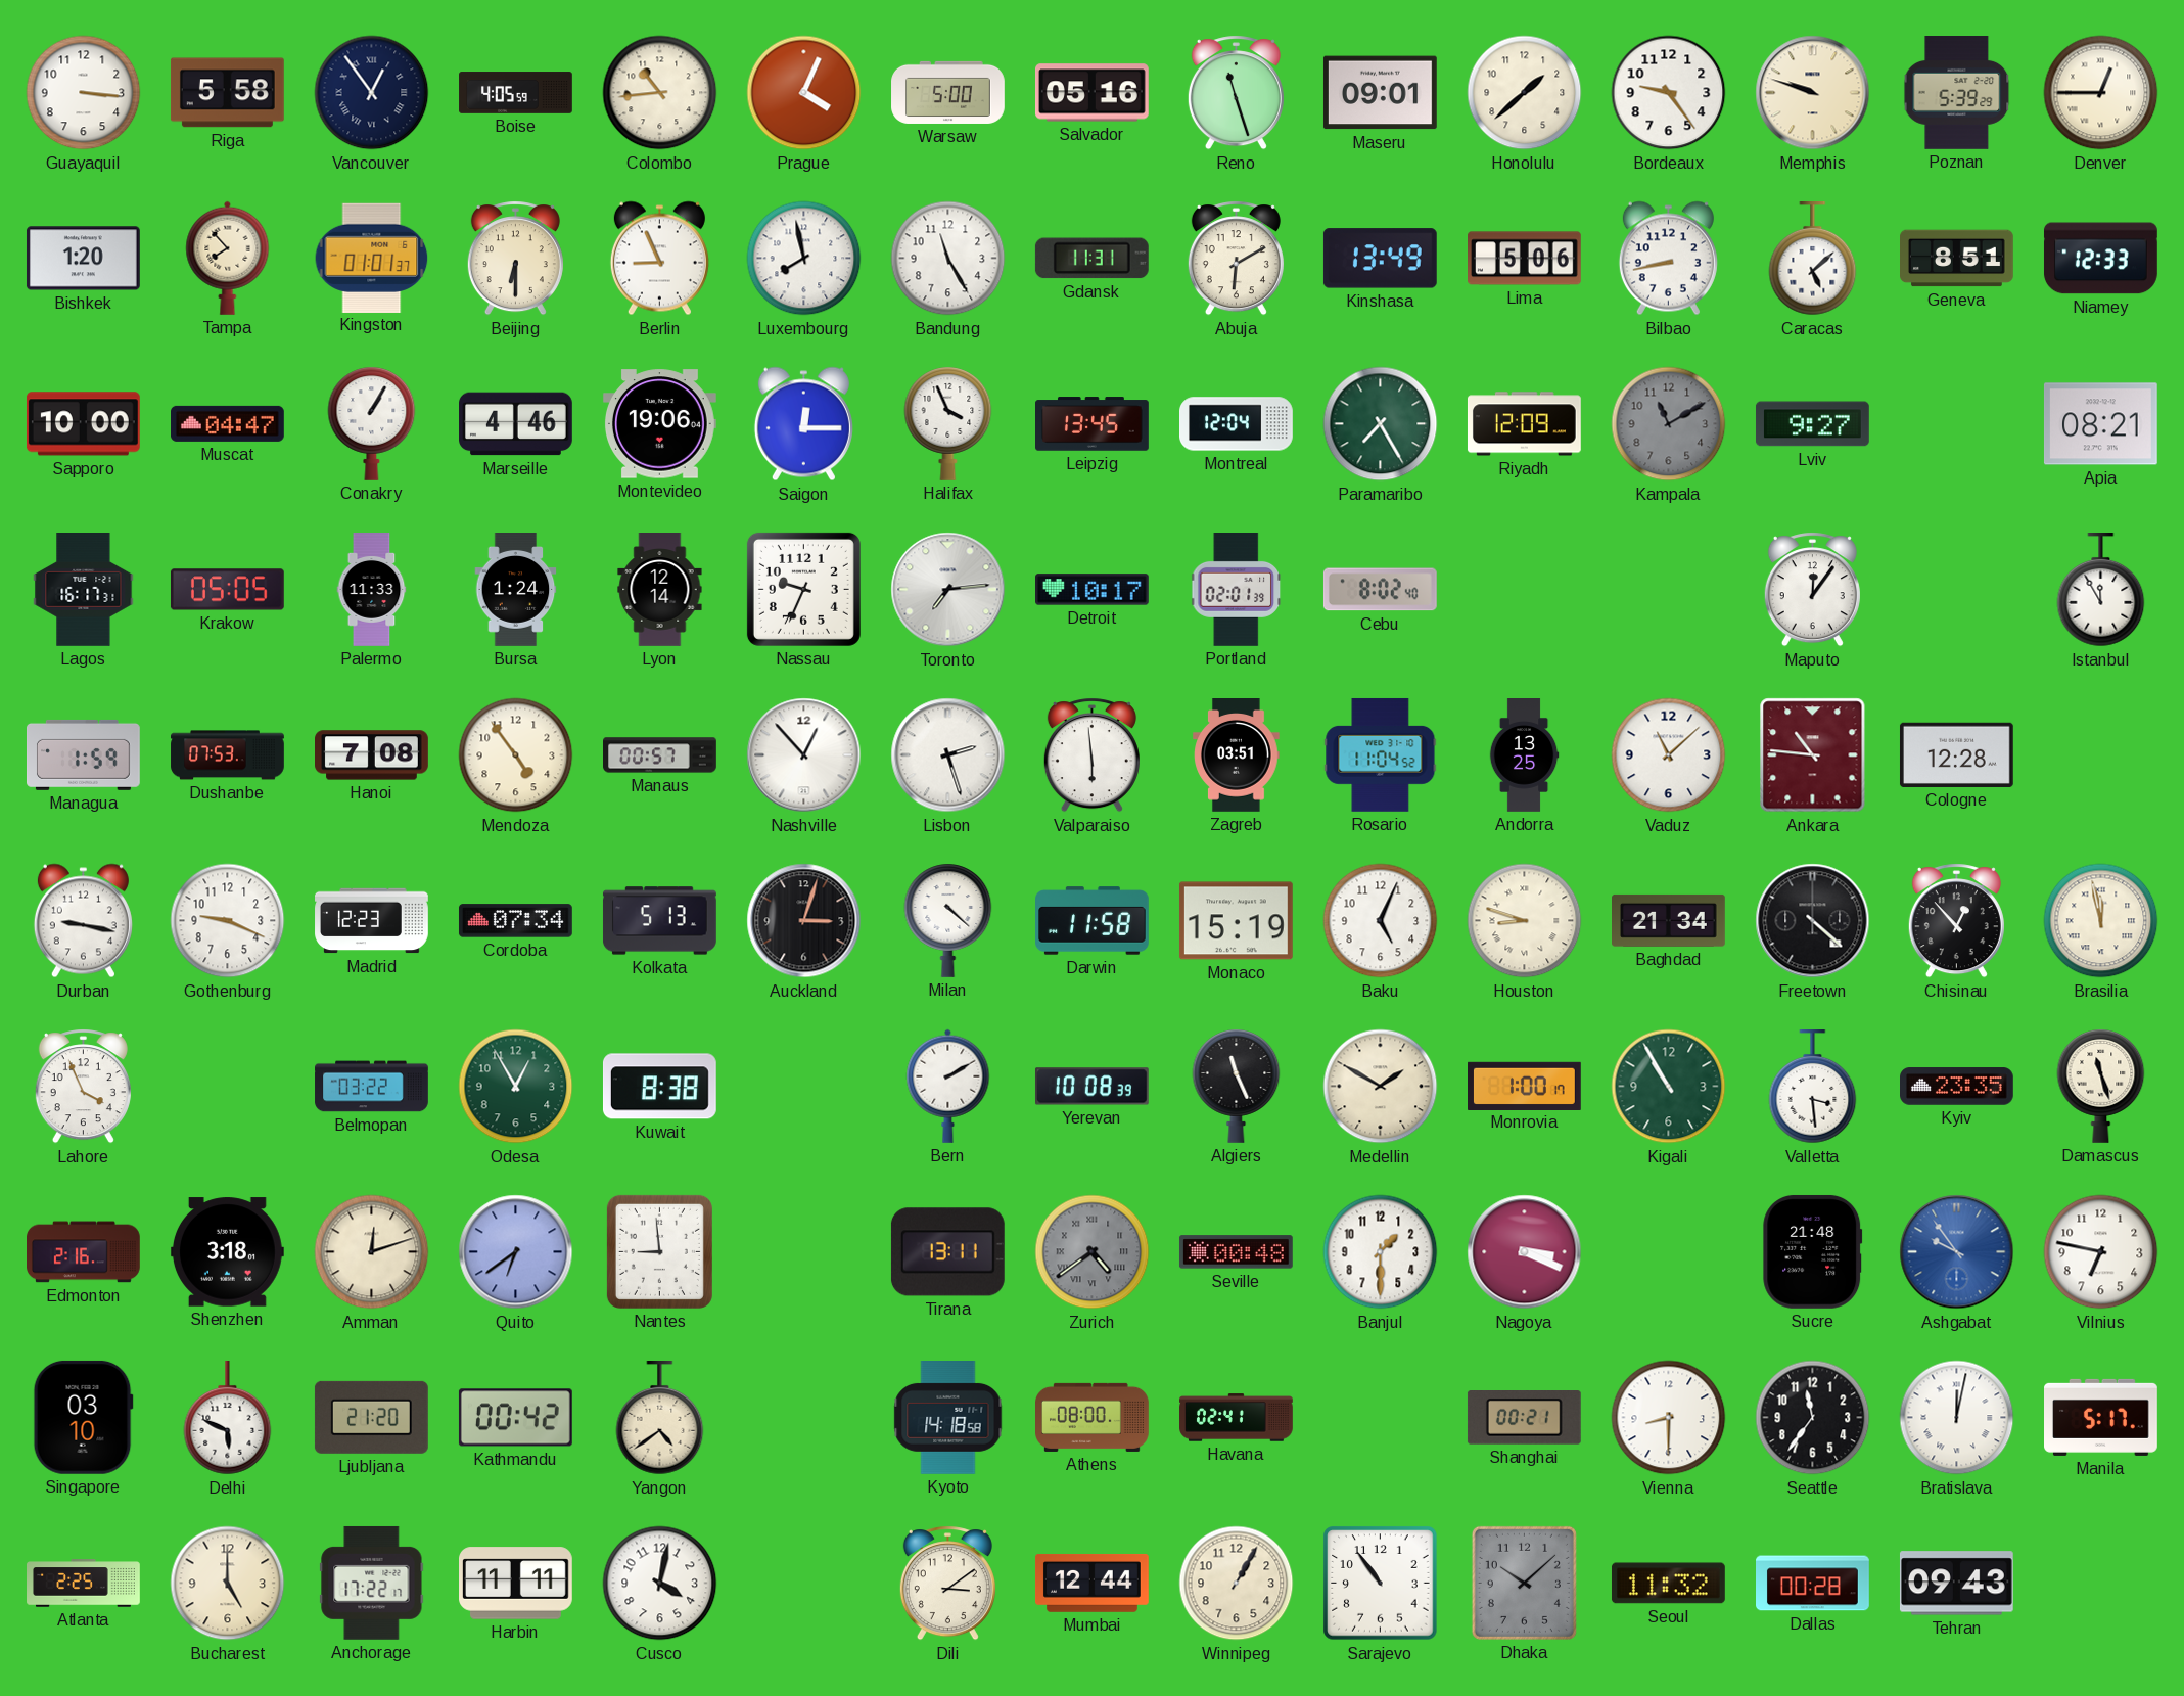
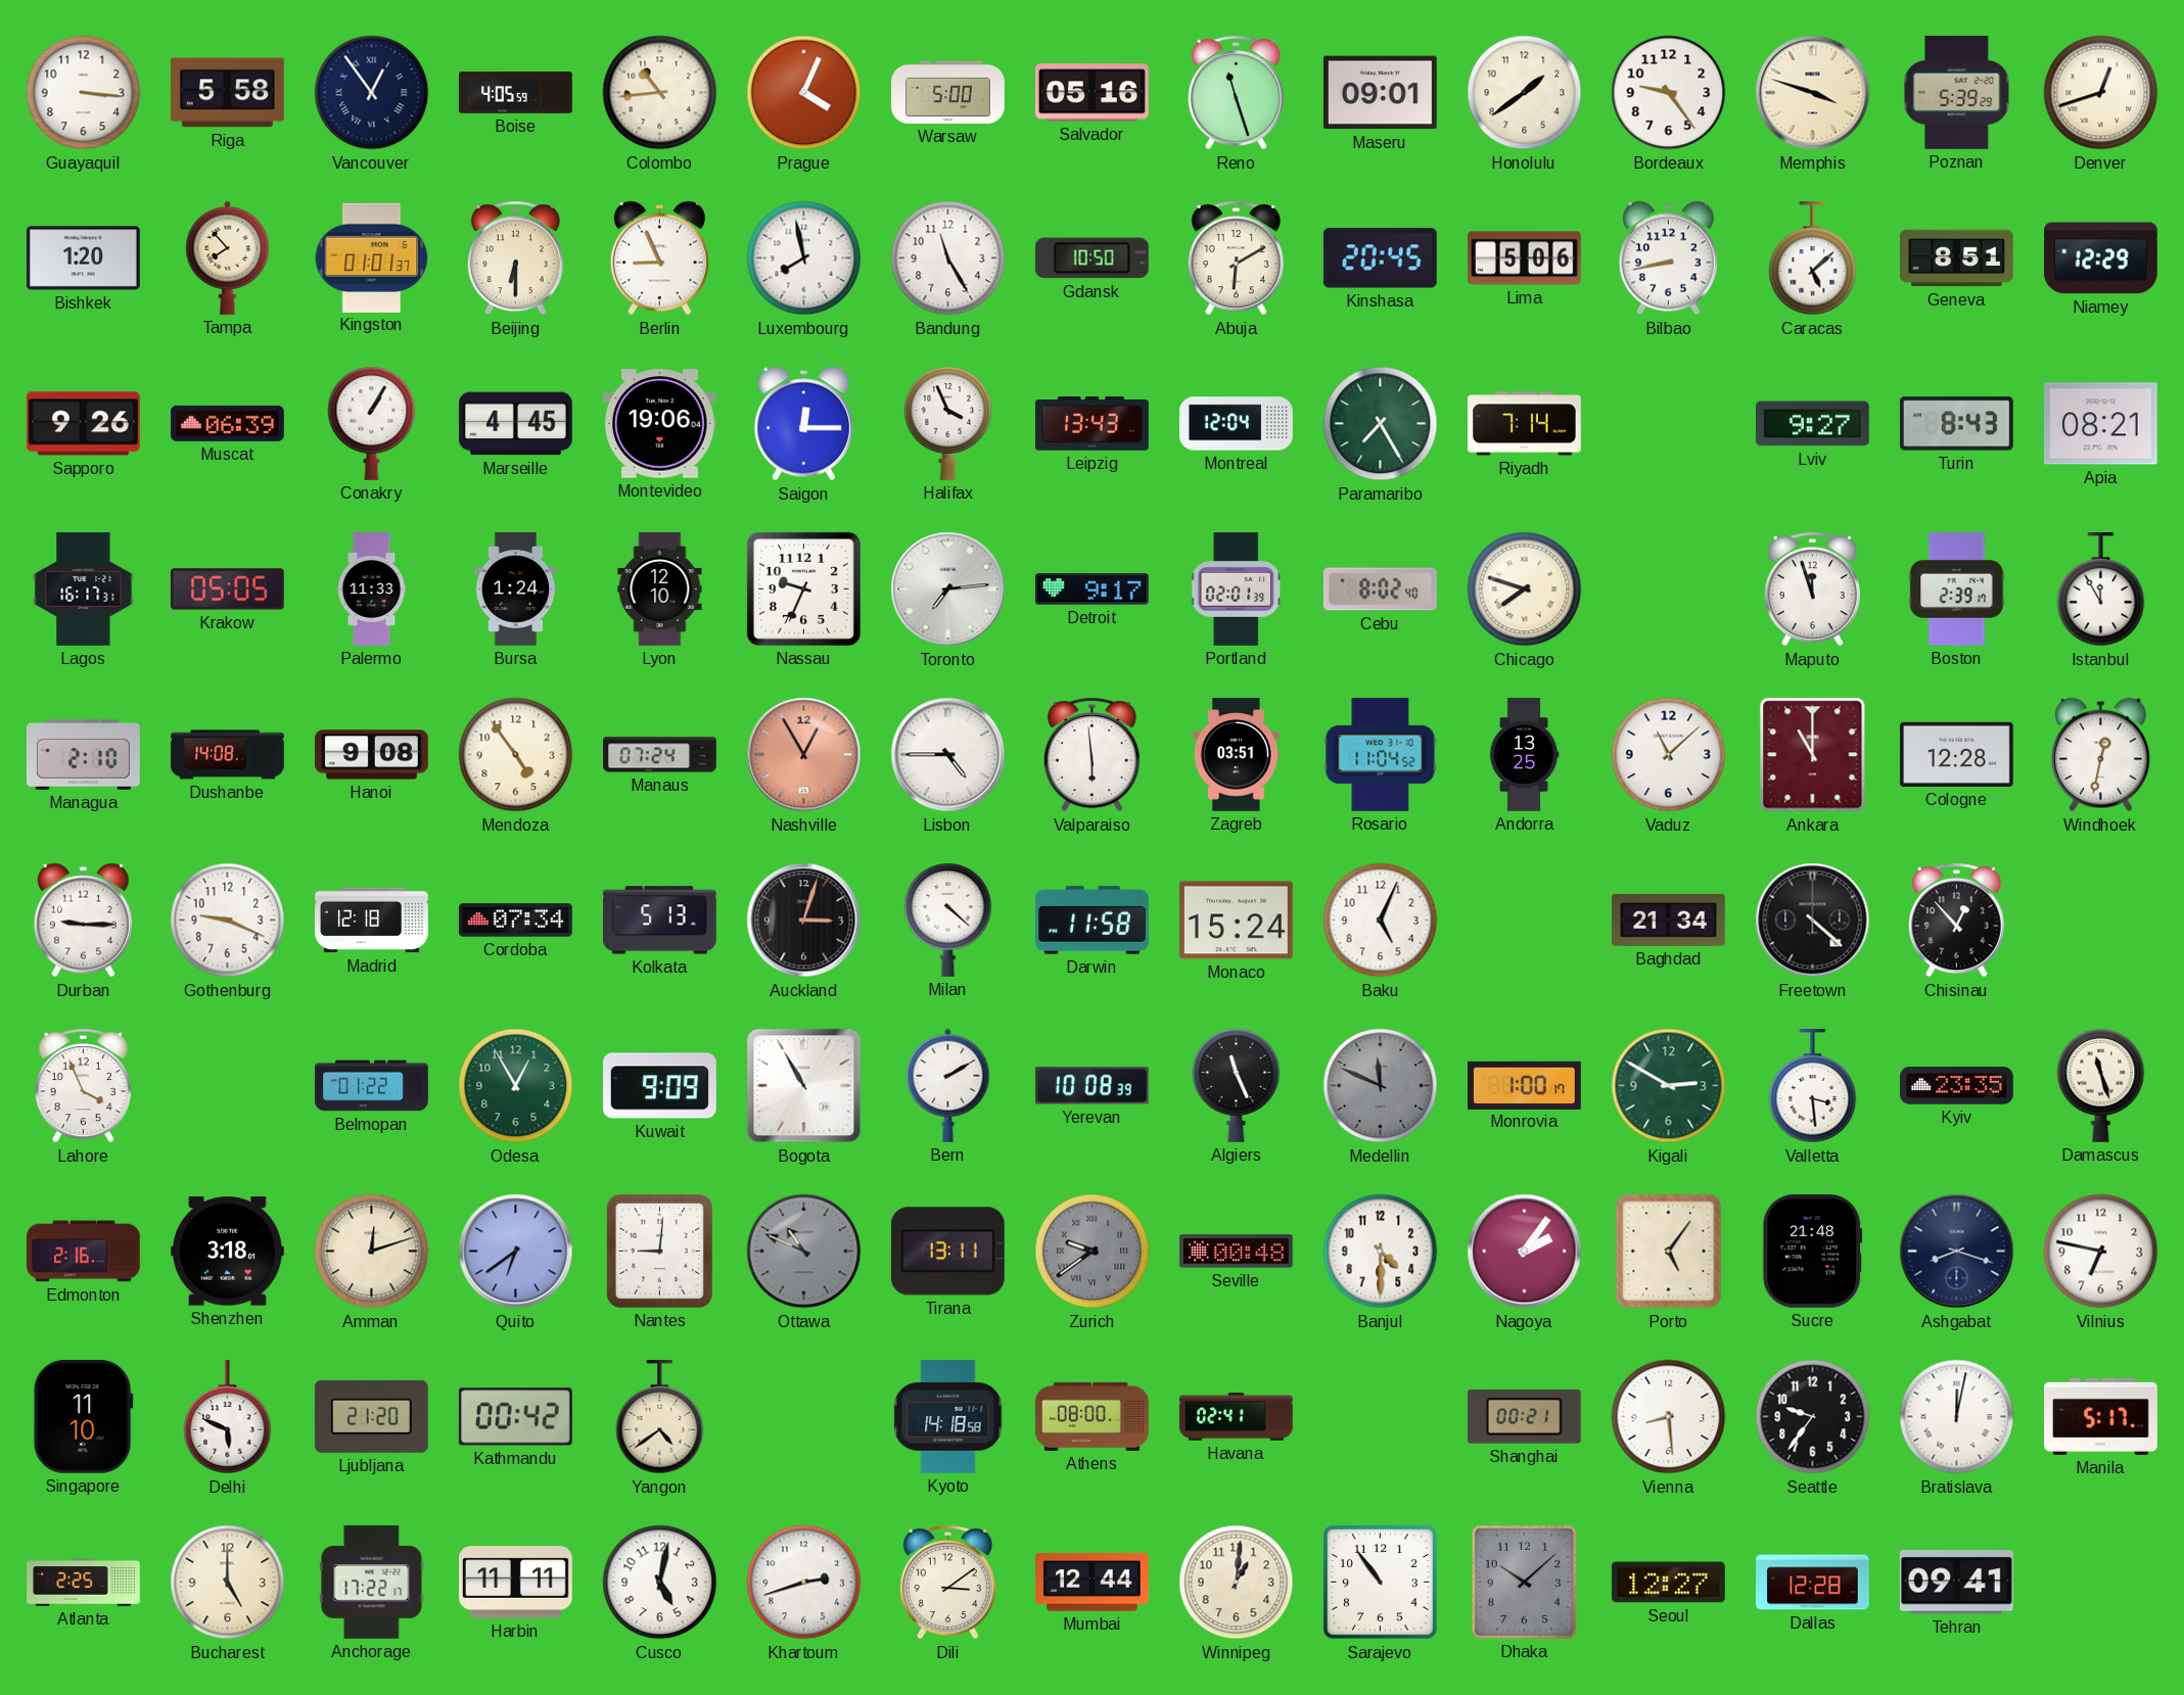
Honolulu: 1:38 -> 1:39
Memphis: 9:48 -> 3:48
Denver: 12:45 -> 12:42
Gdansk: 11:31 -> 10:50
Kinshasa: 13:49 -> 20:45
Niamey: 12:33 -> 12:29
Sapporo: 10:00 -> 9:26
Muscat: 04:47 -> 06:39
Marseille: 4:46 -> 4:45
Leipzig: 13:45 -> 13:43
Riyadh: 12:09 -> 7:14
Kampala: 11:10 -> none
Turin: none -> 8:43
Lyon: 12:14 -> 12:10
Detroit: 10:17 -> 9:17
Chicago: none -> 7:48
Maputo: 12:06 -> 11:57
Boston: none -> 2:39
Managua: 1:59 -> 2:10
Dushanbe: 07:53 -> 14:08
Hanoi: 7:08 -> 9:08
Manaus: 00:57 -> 07:24
Nashville: 12:53 -> 12:55
Nashville dial: white -> salmon
Lisbon: 2:27 -> 4:45
Ankara: 10:46 -> 11:00
Windhoek: none -> 12:32
Durban: 9:17 -> 9:15
Madrid: 12:23 -> 12:18
Monaco: 15:19 -> 15:24
Houston: 8:48 -> none
Brasilia: 11:58 -> none
Belmopan: 03:22 -> 01:22
Kuwait: 8:38 -> 9:09
Bogota: none -> 10:55
Medellin: 1:50 -> 11:49
Medellin dial: cream -> grey
Kigali: 10:55 -> 2:50
Nantes: 8:59 -> 9:01
Ottawa: none -> 10:49
Zurich: 4:39 -> 9:39
Banjul: 1:30 -> 4:30
Nagoya: 3:19 -> 2:06
Porto: none -> 5:06
Ashgabat: 9:54 -> 8:18
Ashgabat dial: blue -> navy
Singapore: 03:10 -> 11:10
Vienna: 8:30 -> 8:29
Seattle: 11:36 -> 9:36
Cusco: 4:02 -> 5:02
Khartoum: none -> 2:42
Winnipeg: 1:05 -> 1:01
Seoul: 11:32 -> 12:27
Dallas: 00:28 -> 12:28
Tehran: 09:43 -> 09:41
